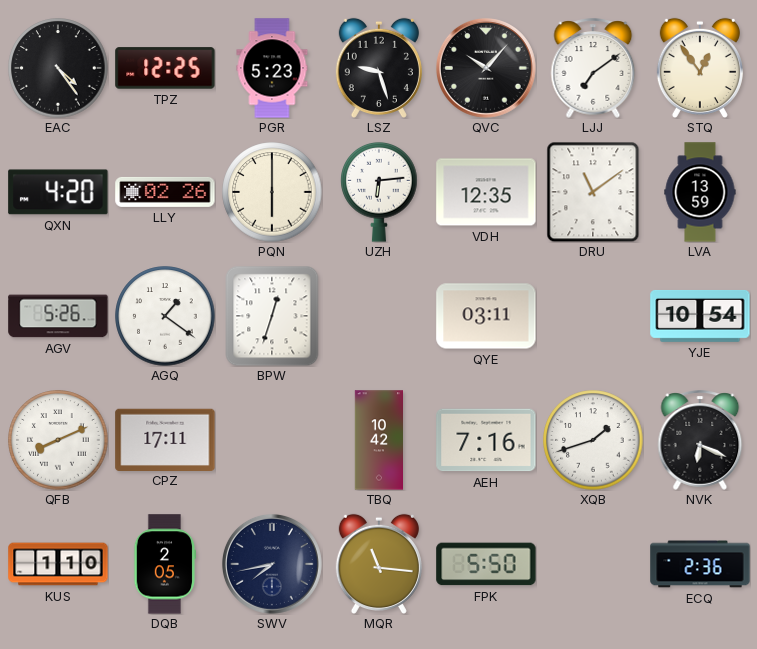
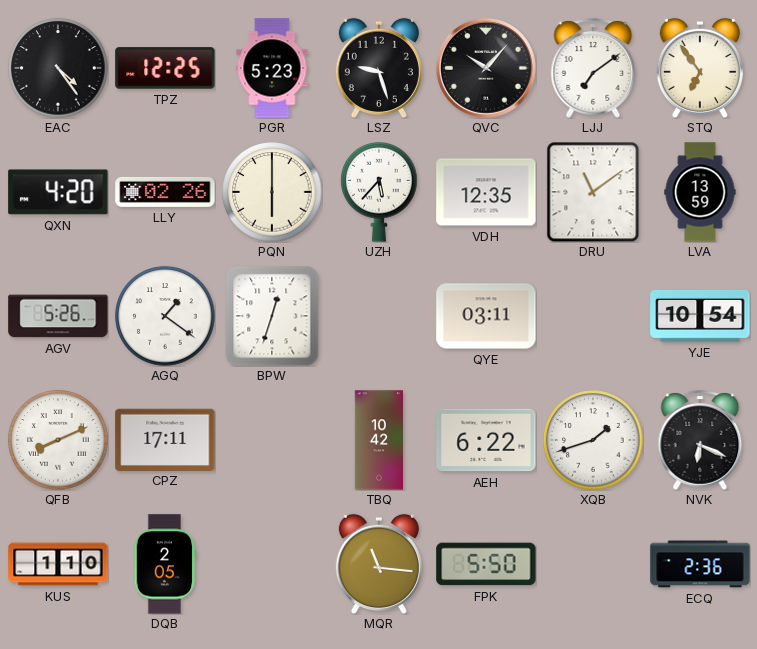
STQ: 12:54 -> 6:54
UZH: 6:14 -> 5:37
AEH: 7:16 -> 6:22
SWV: 7:43 -> none
